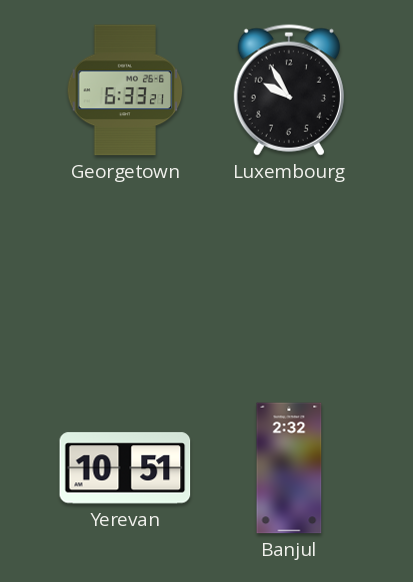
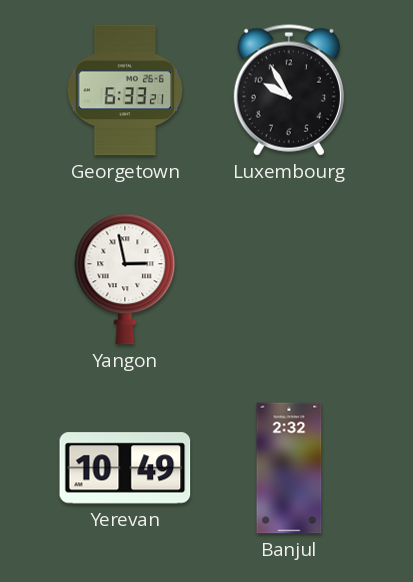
Yangon: none -> 2:58
Yerevan: 10:51 -> 10:49
